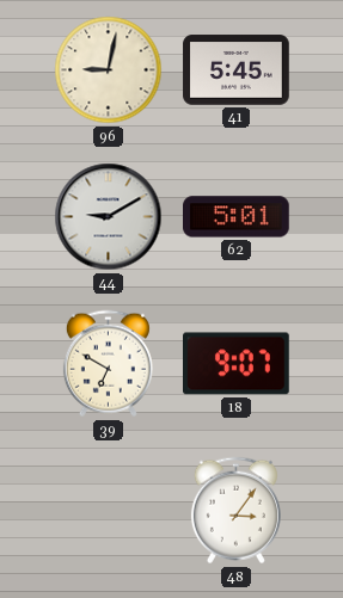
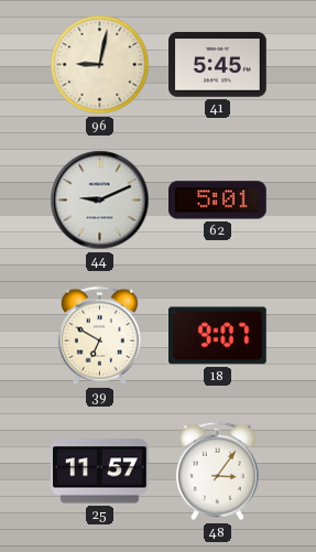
44: 9:10 -> 9:11
25: none -> 11:57
